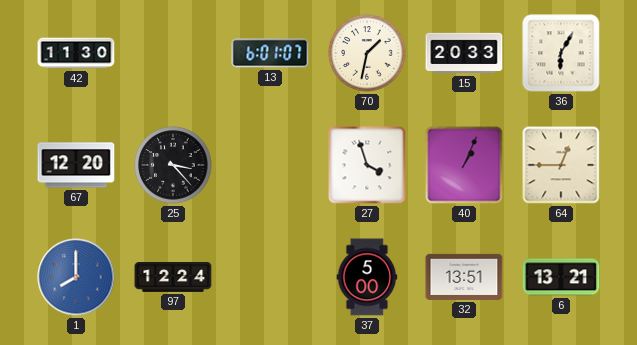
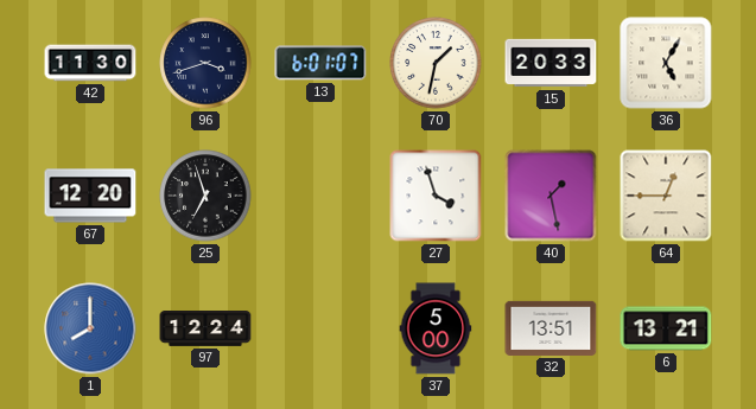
96: none -> 3:42
36: 6:05 -> 5:05
25: 3:23 -> 6:57
40: 1:04 -> 1:28
